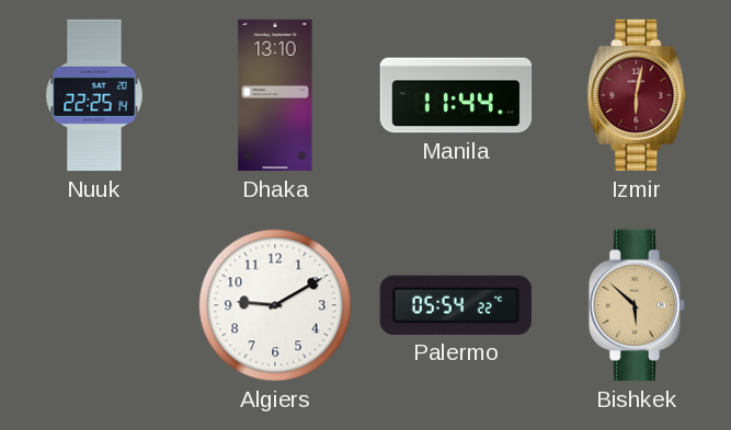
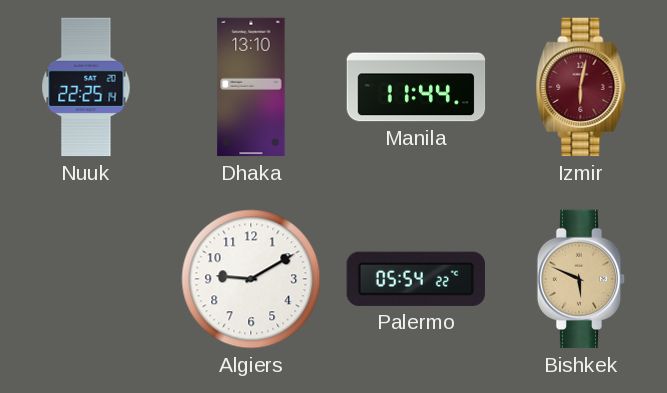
Bishkek: 5:52 -> 5:49
